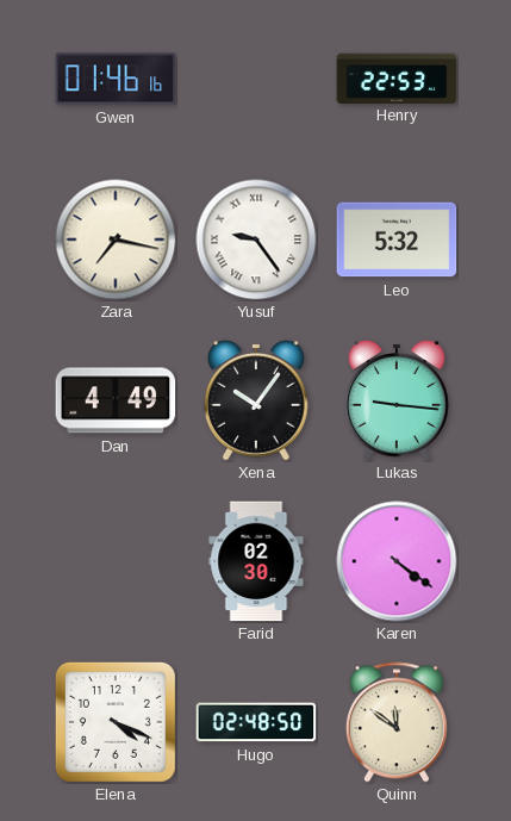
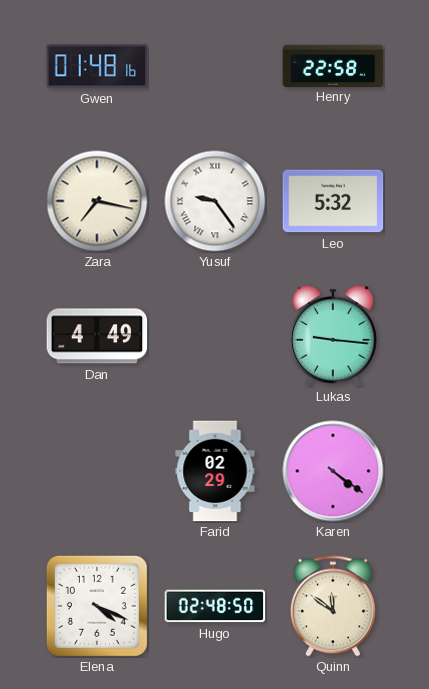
Gwen: 01:46 -> 01:48
Henry: 22:53 -> 22:58
Xena: 10:06 -> none
Farid: 02:30 -> 02:29
